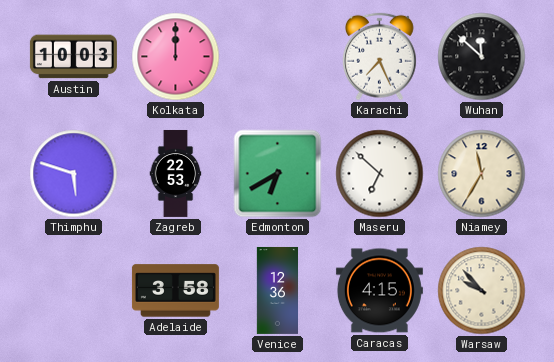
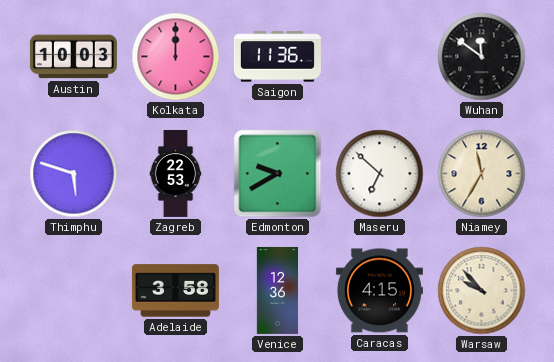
Saigon: none -> 11:36
Karachi: 7:26 -> none
Wuhan: 11:52 -> 11:51
Edmonton: 6:40 -> 9:40
